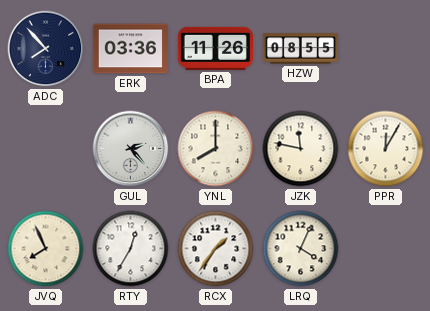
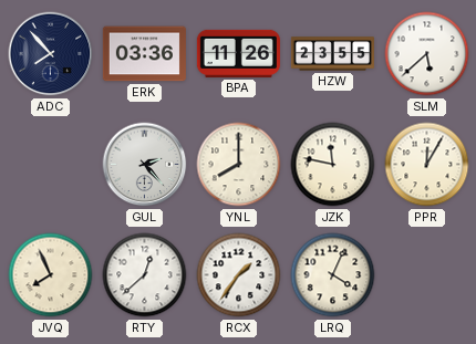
HZW: 08:55 -> 23:55
SLM: none -> 5:38
RTY: 12:35 -> 12:38
